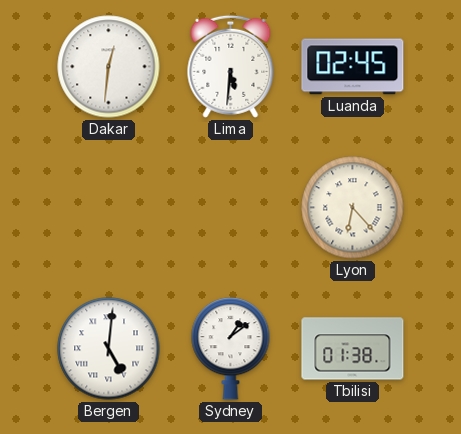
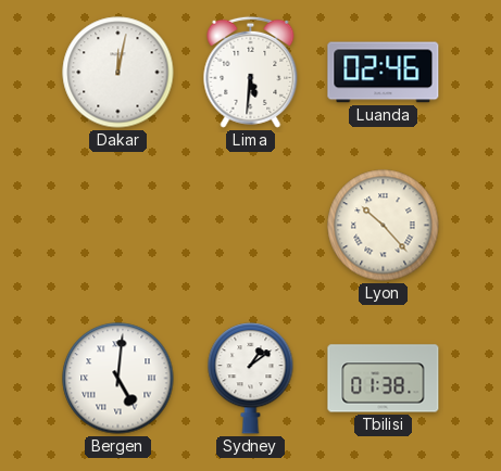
Dakar: 12:31 -> 12:02
Luanda: 02:45 -> 02:46
Lyon: 6:23 -> 10:23
